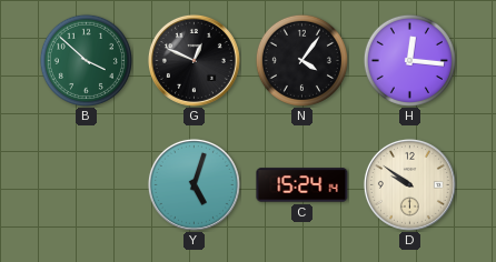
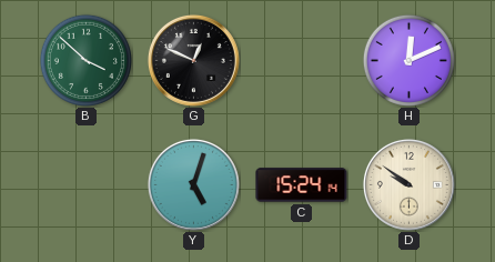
N: 4:06 -> none
H: 12:16 -> 12:11
